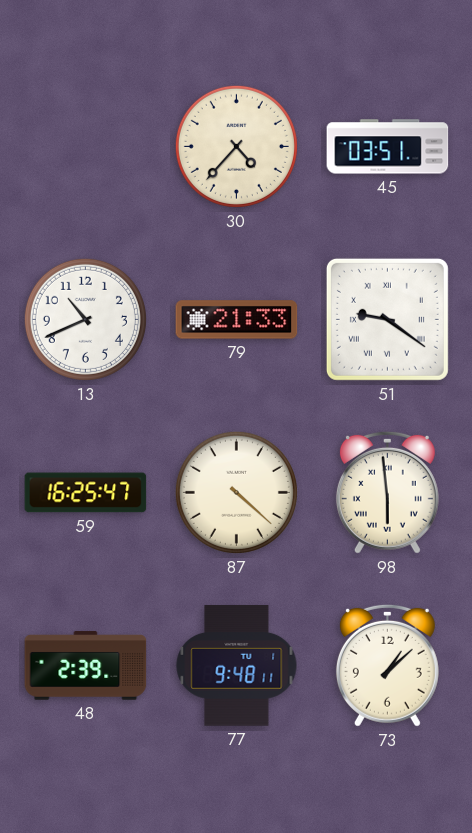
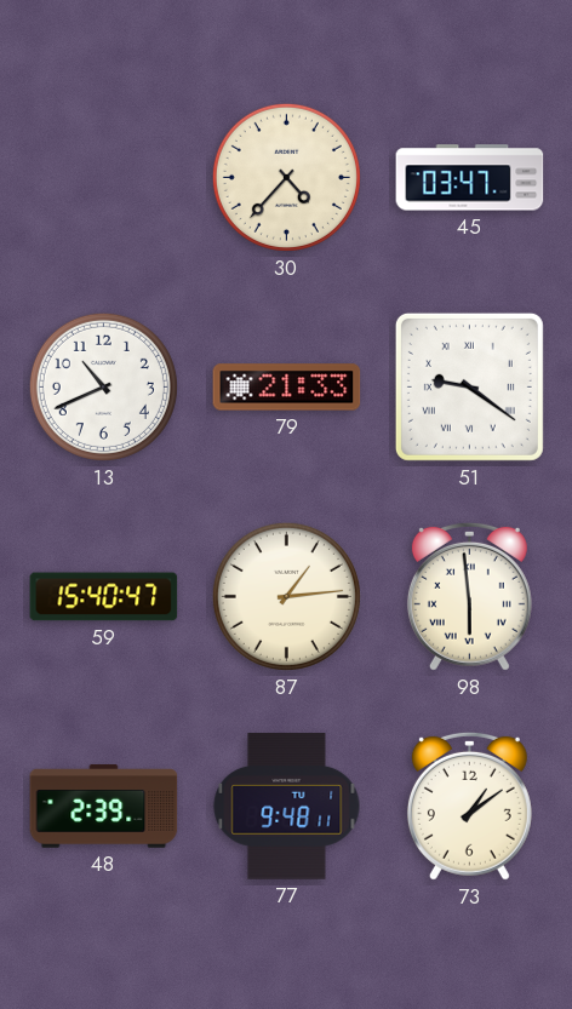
45: 03:51 -> 03:47
59: 16:25 -> 15:40
87: 4:22 -> 1:14
73: 1:08 -> 1:09
